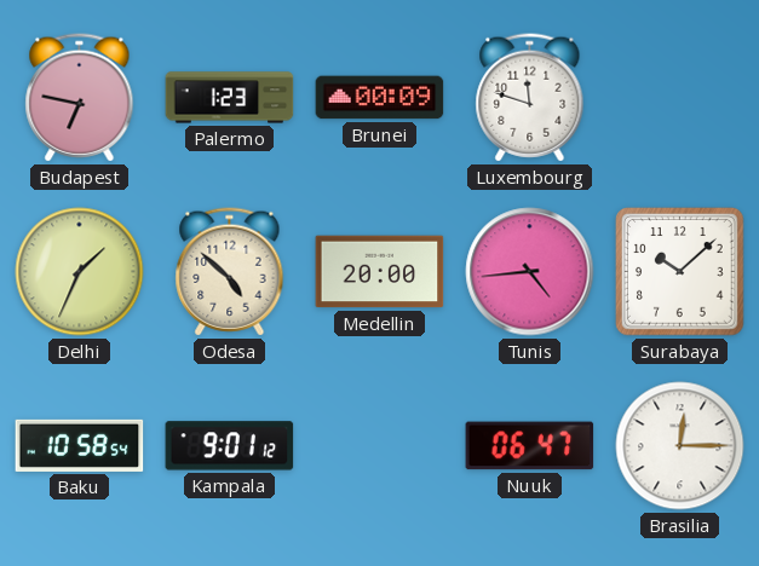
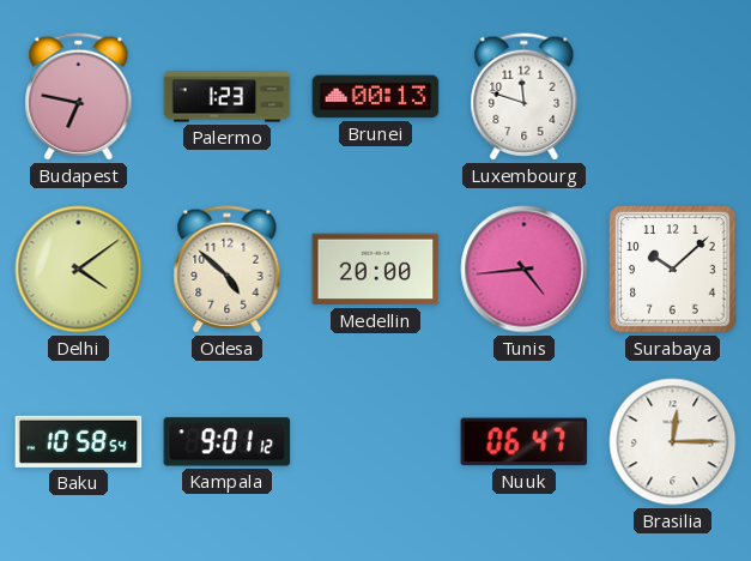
Brunei: 00:09 -> 00:13
Delhi: 1:34 -> 4:09
